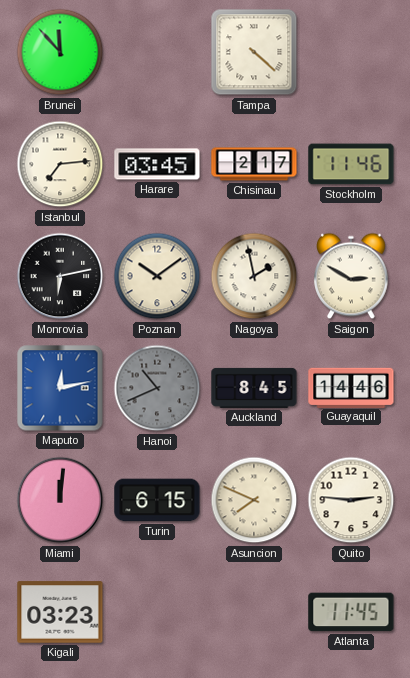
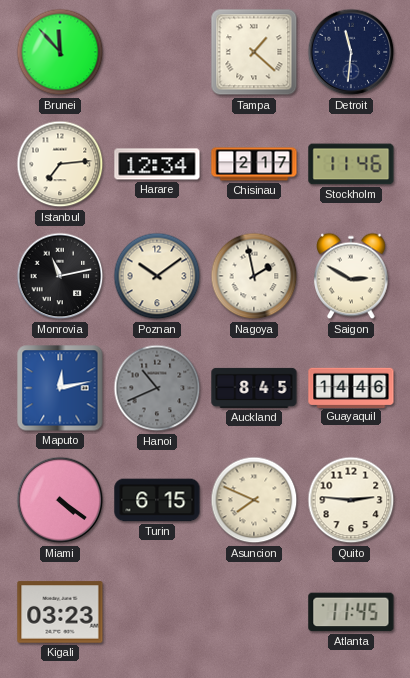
Tampa: 4:22 -> 1:22
Detroit: none -> 11:31
Harare: 03:45 -> 12:34
Monrovia: 6:13 -> 11:13
Miami: 12:01 -> 4:21
